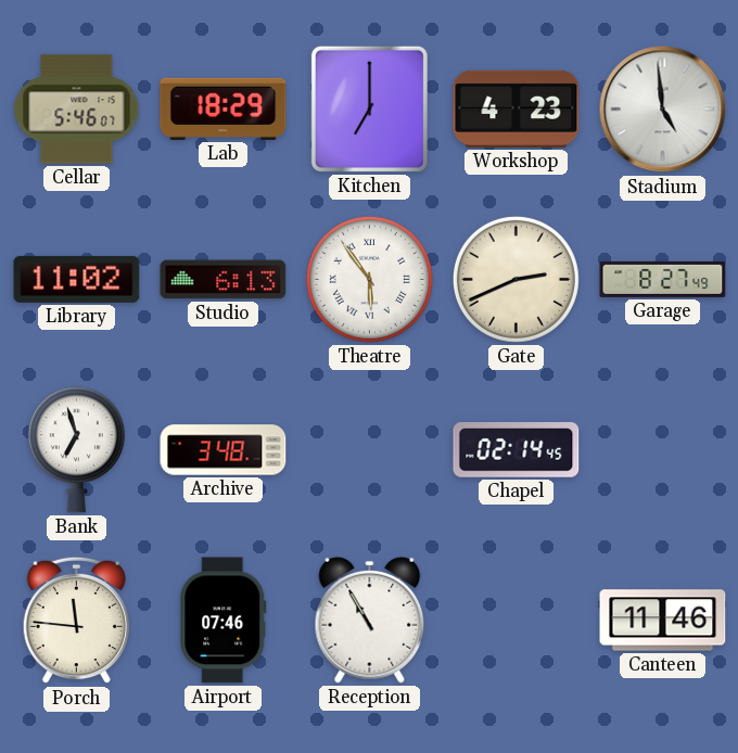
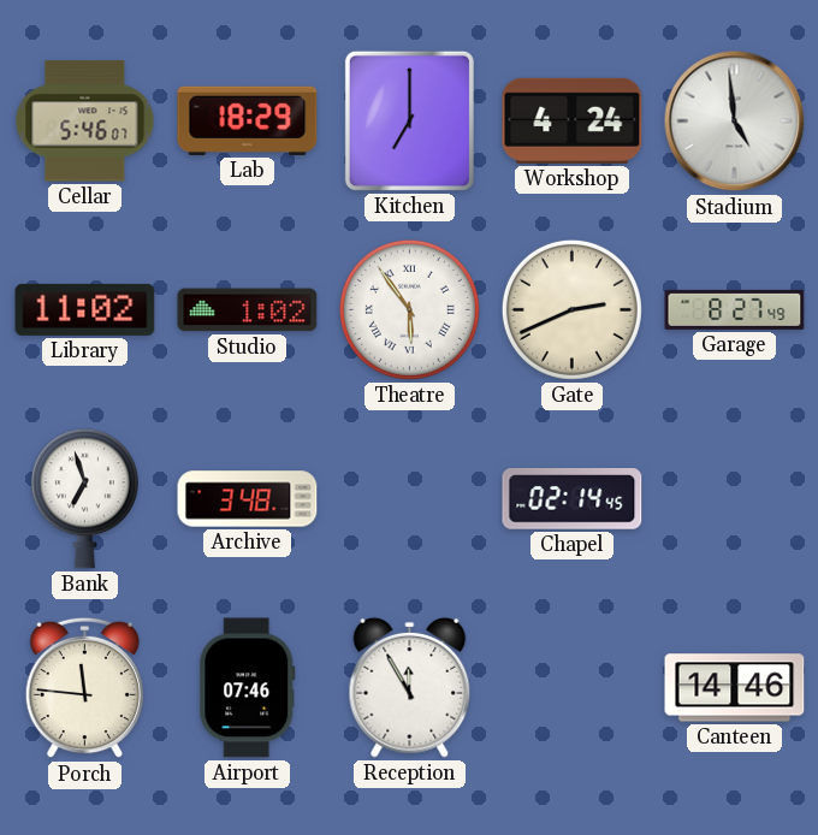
Workshop: 4:23 -> 4:24
Studio: 6:13 -> 1:02
Reception: 10:55 -> 11:55
Canteen: 11:46 -> 14:46
